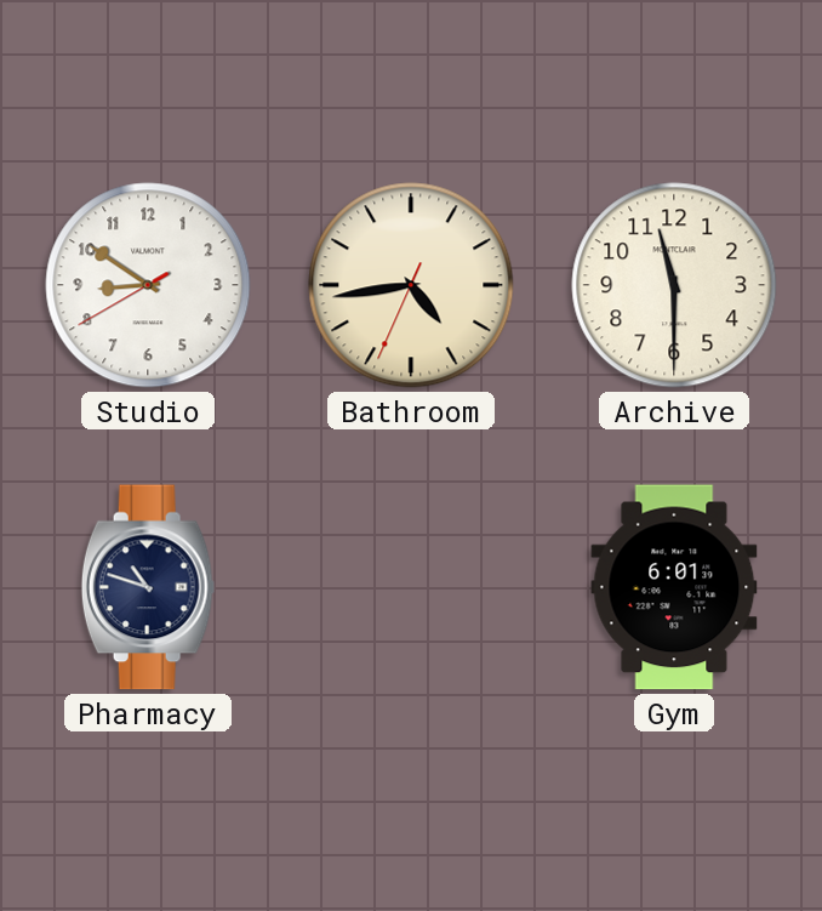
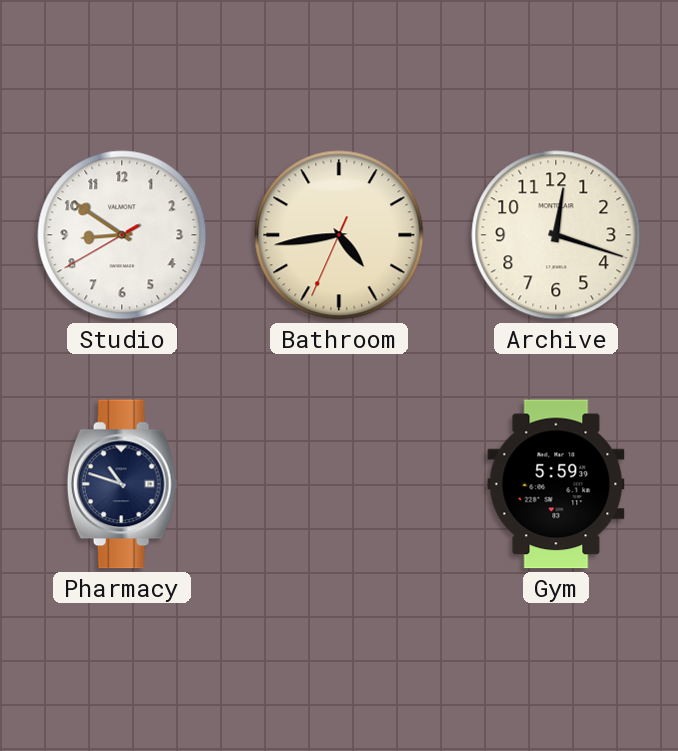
Archive: 11:30 -> 12:18
Gym: 6:01 -> 5:59
